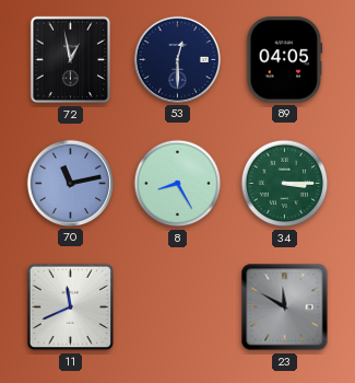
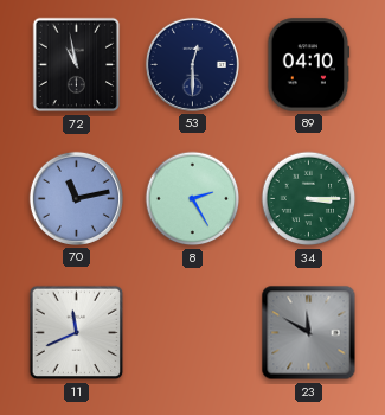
72: 12:58 -> 10:58
89: 04:05 -> 04:10
8: 8:25 -> 2:25
